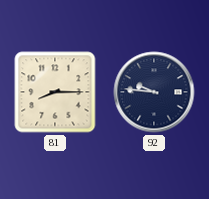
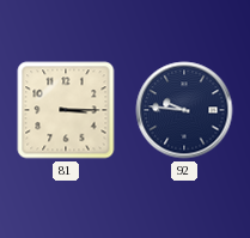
81: 8:15 -> 3:15
